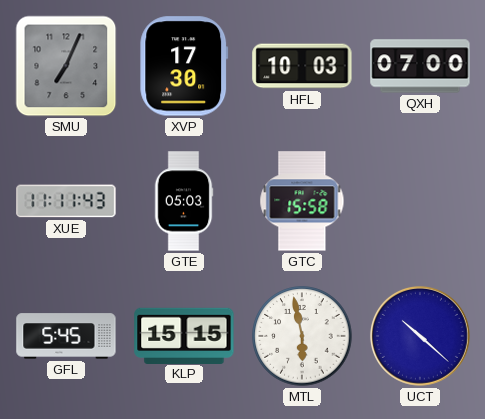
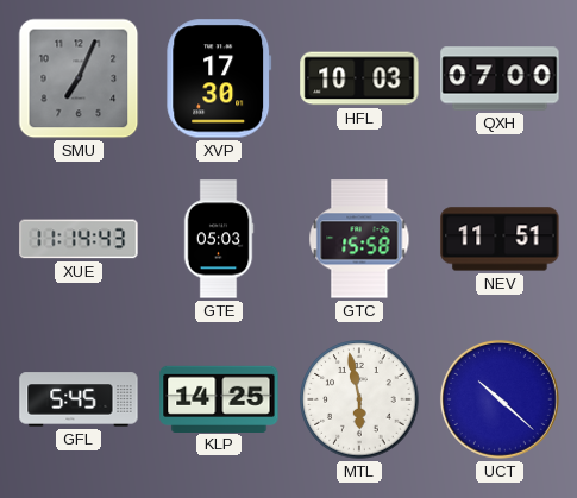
XUE: 11:11 -> 11:14
NEV: none -> 11:51
KLP: 15:15 -> 14:25
